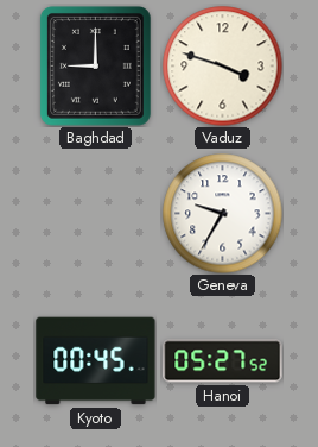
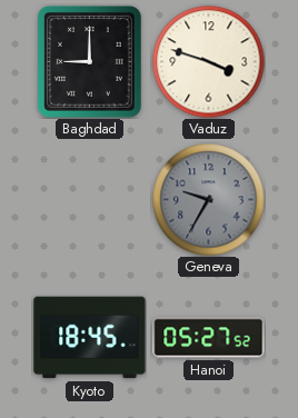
Geneva dial: white -> grey
Kyoto: 00:45 -> 18:45
